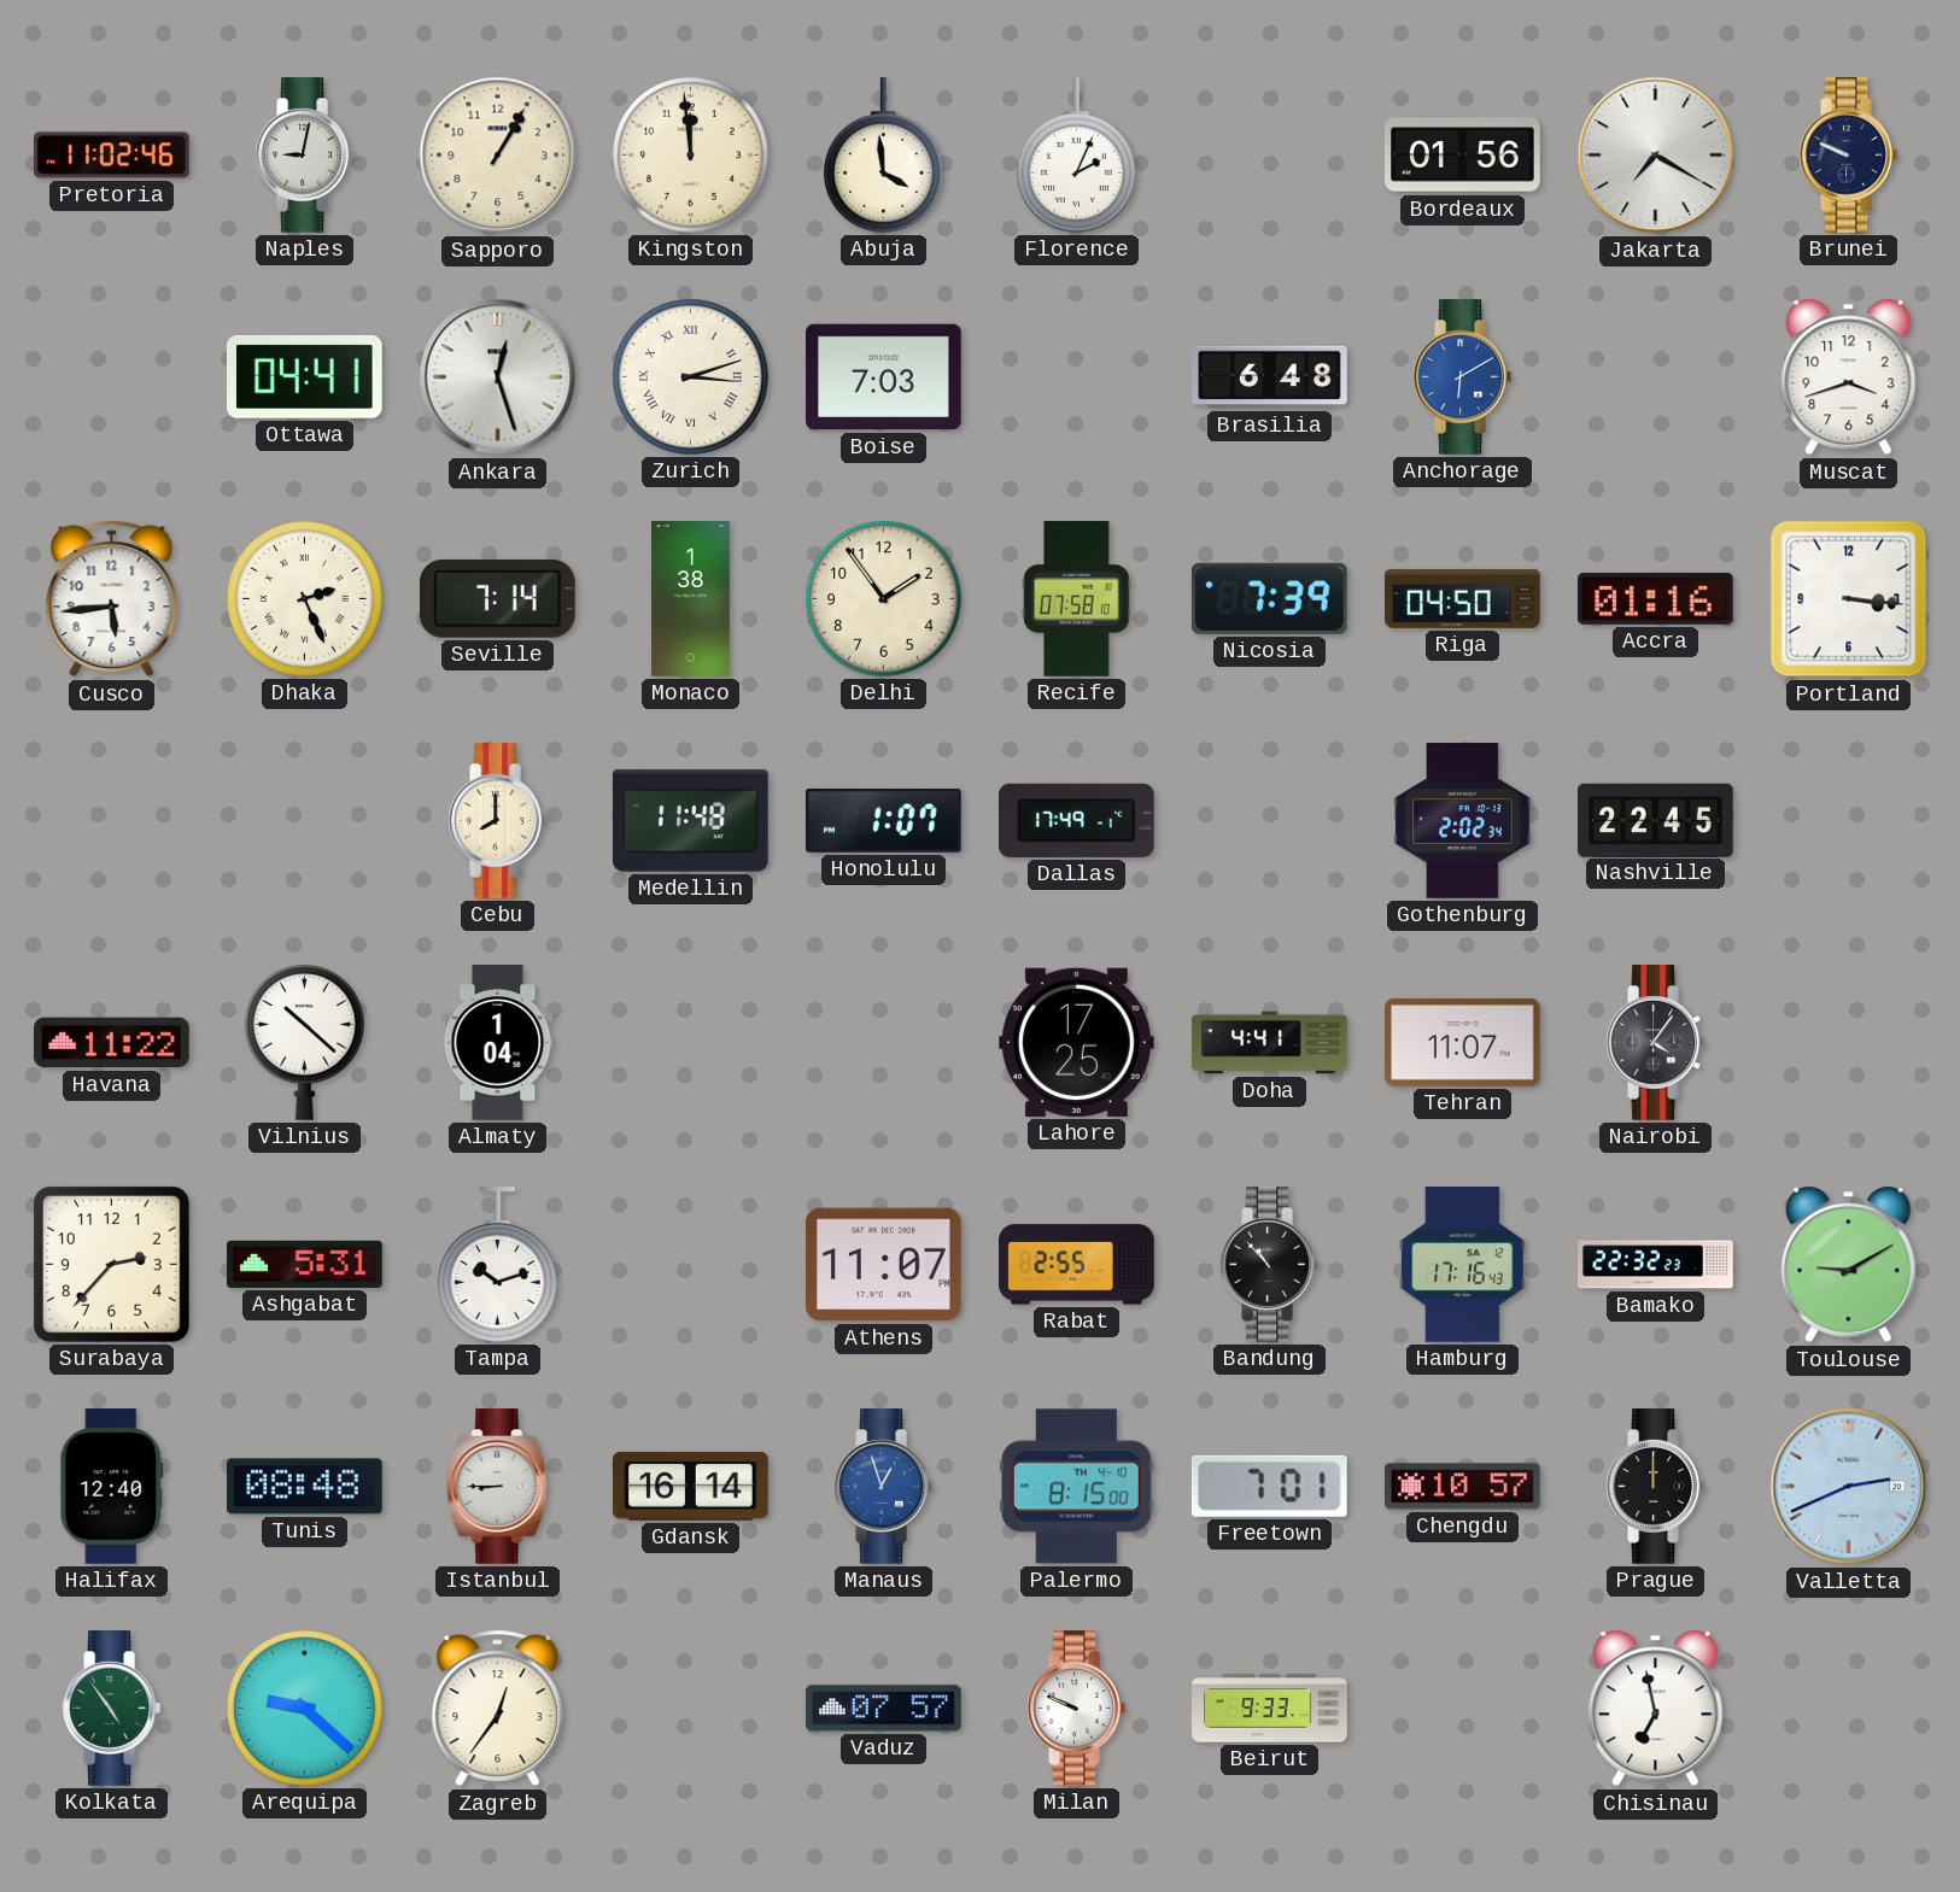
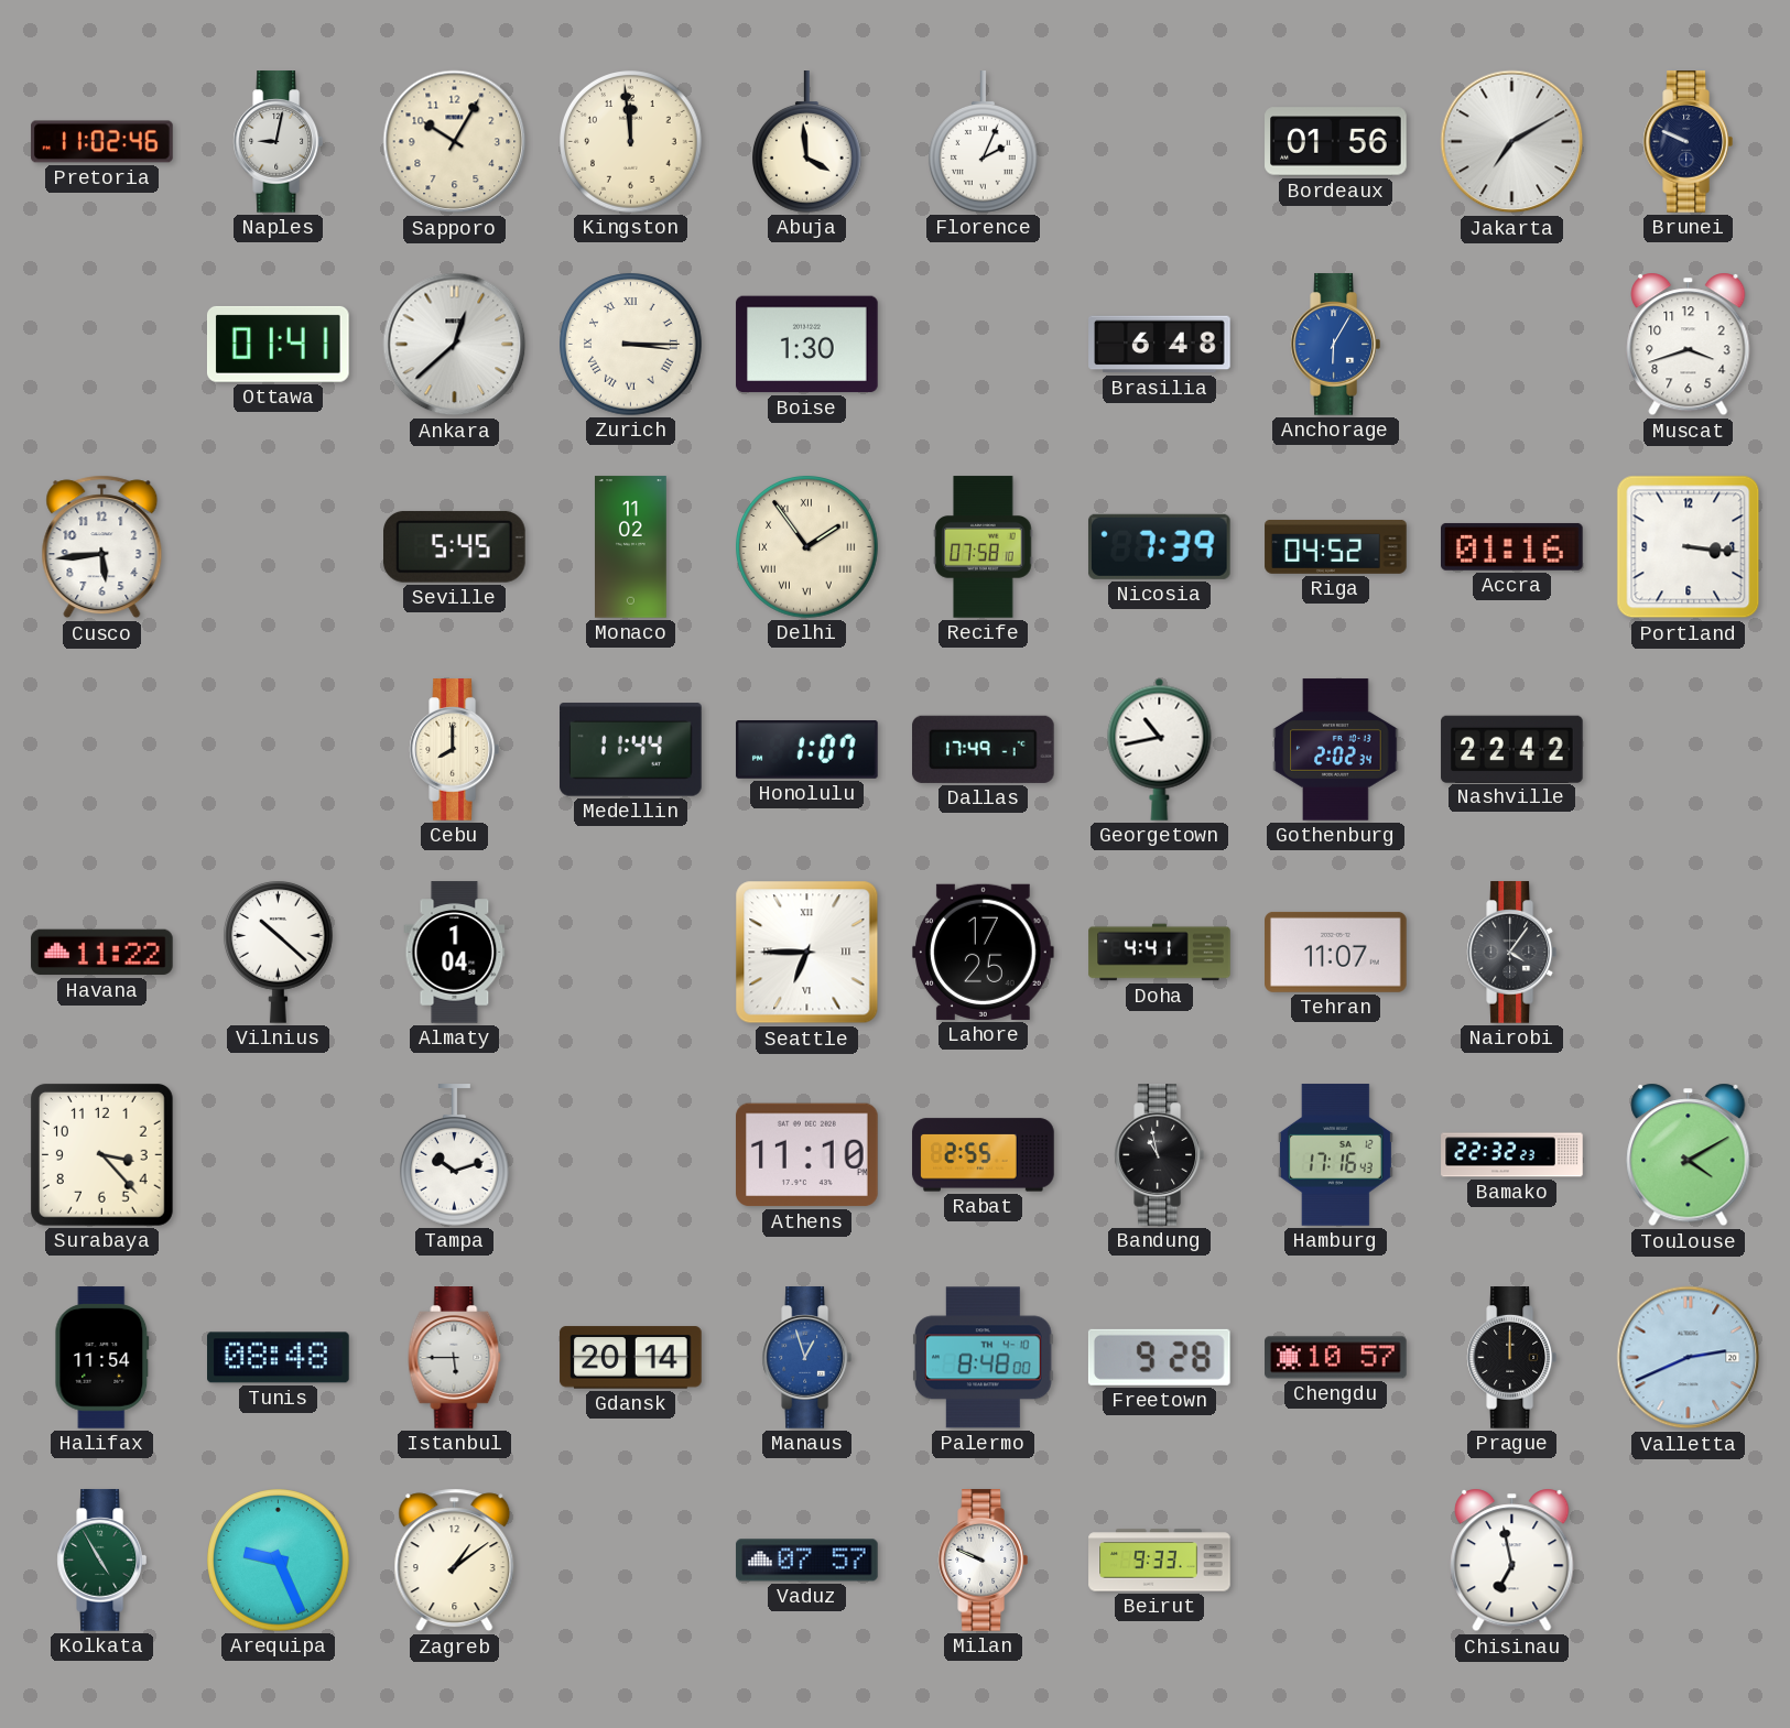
Sapporo: 1:05 -> 10:05
Jakarta: 7:20 -> 7:10
Ottawa: 04:41 -> 01:41
Ankara: 12:27 -> 12:38
Zurich: 3:12 -> 3:15
Boise: 7:03 -> 1:30
Anchorage: 6:10 -> 6:05
Dhaka: 2:26 -> none
Seville: 7:14 -> 5:45
Monaco: 1:38 -> 11:02
Delhi numerals: Arabic -> Roman
Riga: 04:50 -> 04:52
Medellin: 11:48 -> 11:44
Georgetown: none -> 10:43
Nashville: 22:45 -> 22:42
Seattle: none -> 6:45
Surabaya: 2:37 -> 3:23
Ashgabat: 5:31 -> none
Athens: 11:07 -> 11:10
Bandung: 10:53 -> 10:58
Toulouse: 9:10 -> 4:10
Halifax: 12:40 -> 11:54
Istanbul: 8:45 -> 5:45
Gdansk: 16:14 -> 20:14
Palermo: 8:15 -> 8:48
Freetown: 7:01 -> 9:28
Kolkata: 4:54 -> 4:55
Arequipa: 9:22 -> 9:26
Zagreb: 12:36 -> 1:09
